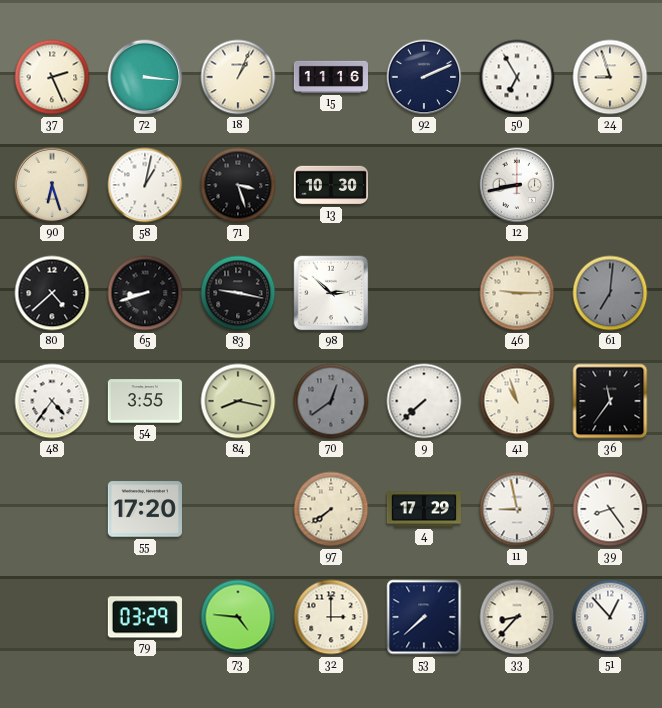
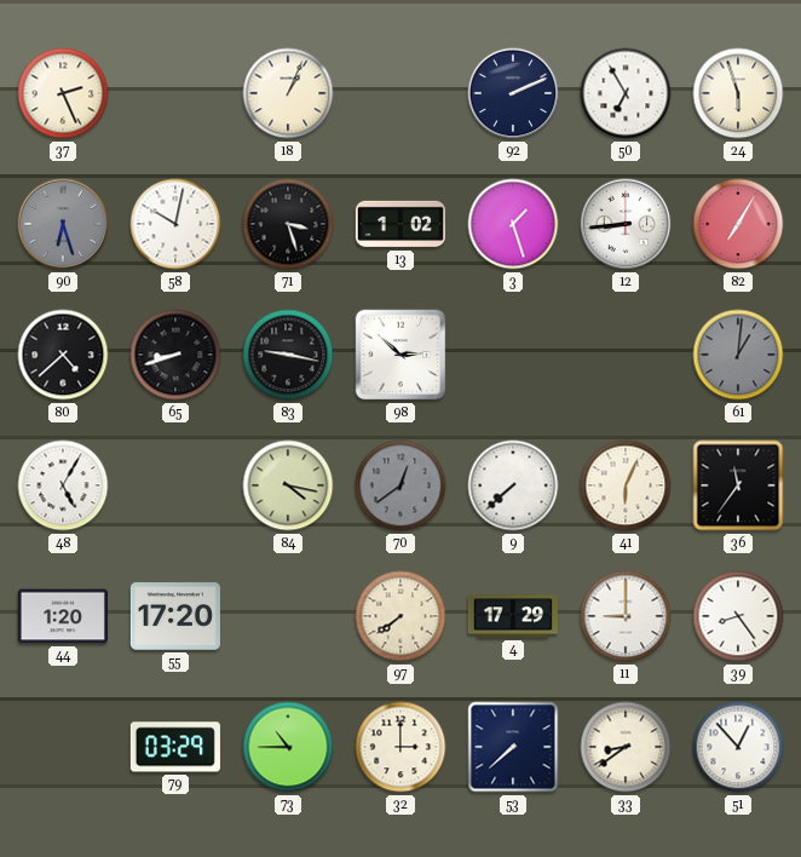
72: 3:16 -> none
15: 11:16 -> none
24: 8:57 -> 5:57
90 dial: cream -> grey
58: 1:02 -> 10:02
13: 10:30 -> 1:02
3: none -> 1:27
12: 8:43 -> 8:44
82: none -> 7:05
46: 9:15 -> none
61: 7:01 -> 1:01
48: 4:36 -> 5:05
54: 3:55 -> none
84: 8:17 -> 4:17
41: 10:57 -> 6:04
44: none -> 1:20
11: 8:58 -> 9:00
73: 4:46 -> 10:45
33: 8:37 -> 8:39
